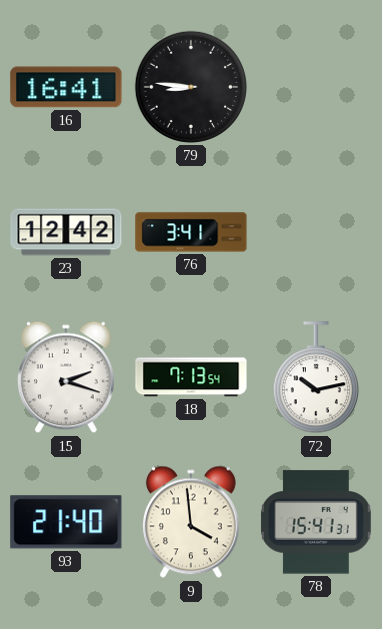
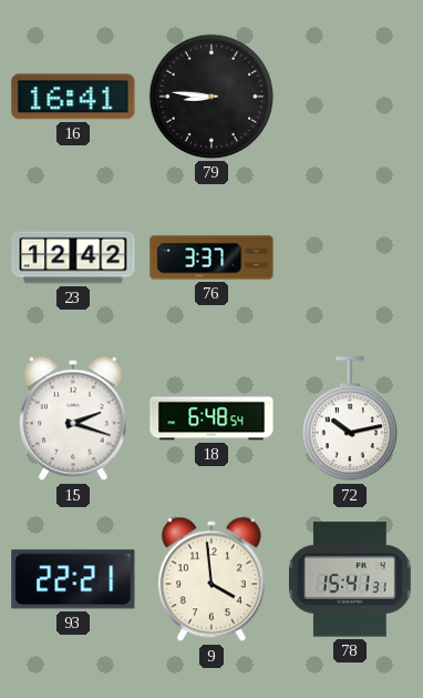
76: 3:41 -> 3:37
18: 7:13 -> 6:48
93: 21:40 -> 22:21
